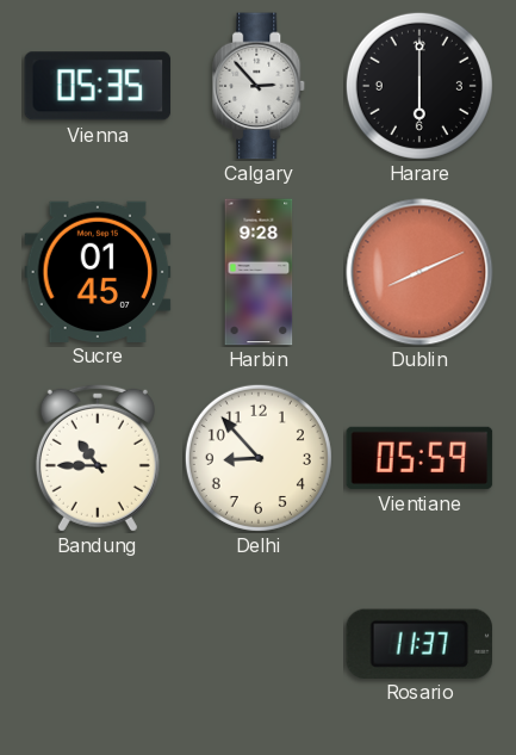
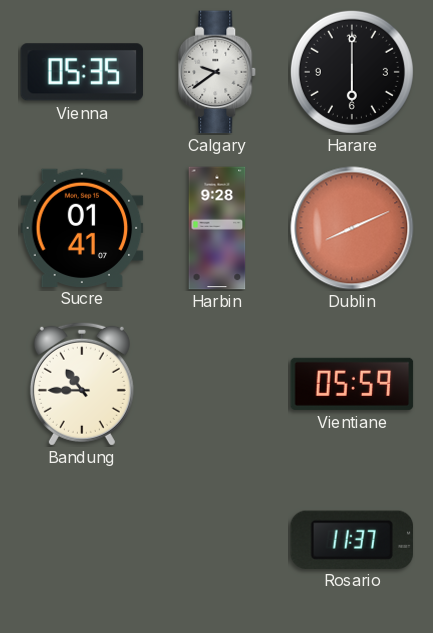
Calgary: 2:53 -> 9:39
Sucre: 01:45 -> 01:41
Delhi: 8:53 -> none
